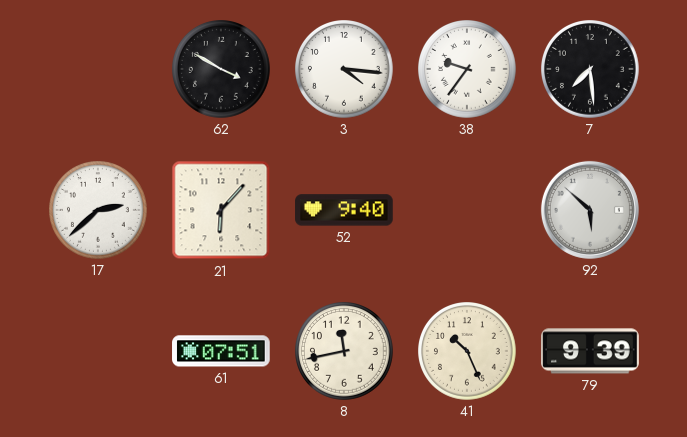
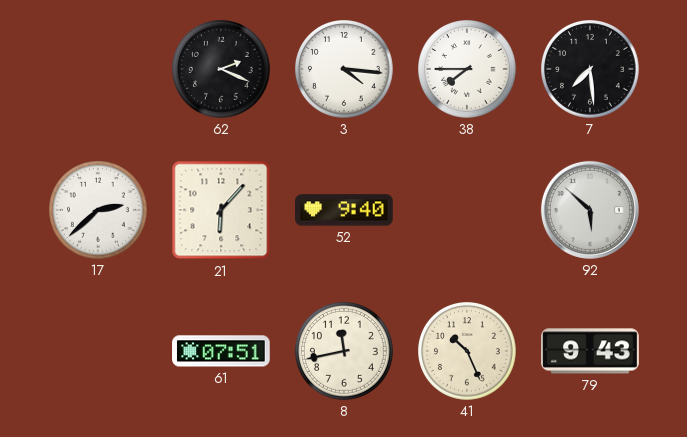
62: 3:50 -> 2:19
38: 9:36 -> 7:45
79: 9:39 -> 9:43
